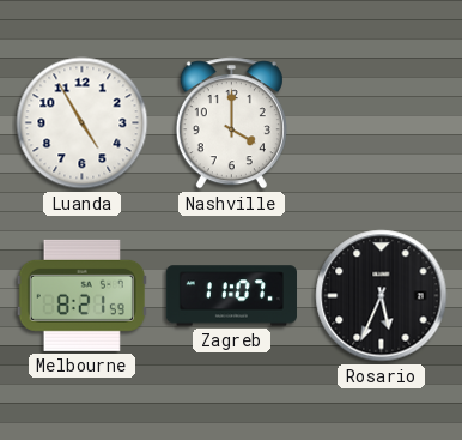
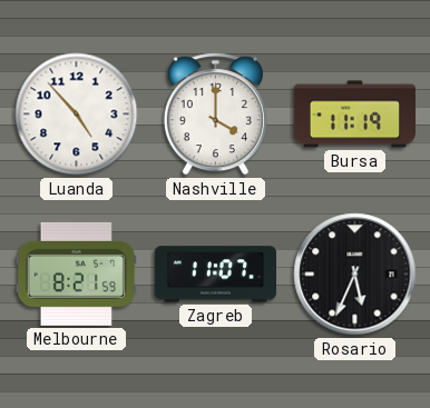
Luanda: 4:55 -> 4:53
Bursa: none -> 11:19
